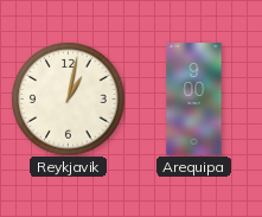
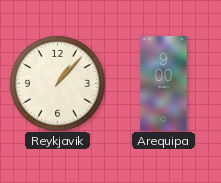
Reykjavik: 1:02 -> 1:07
